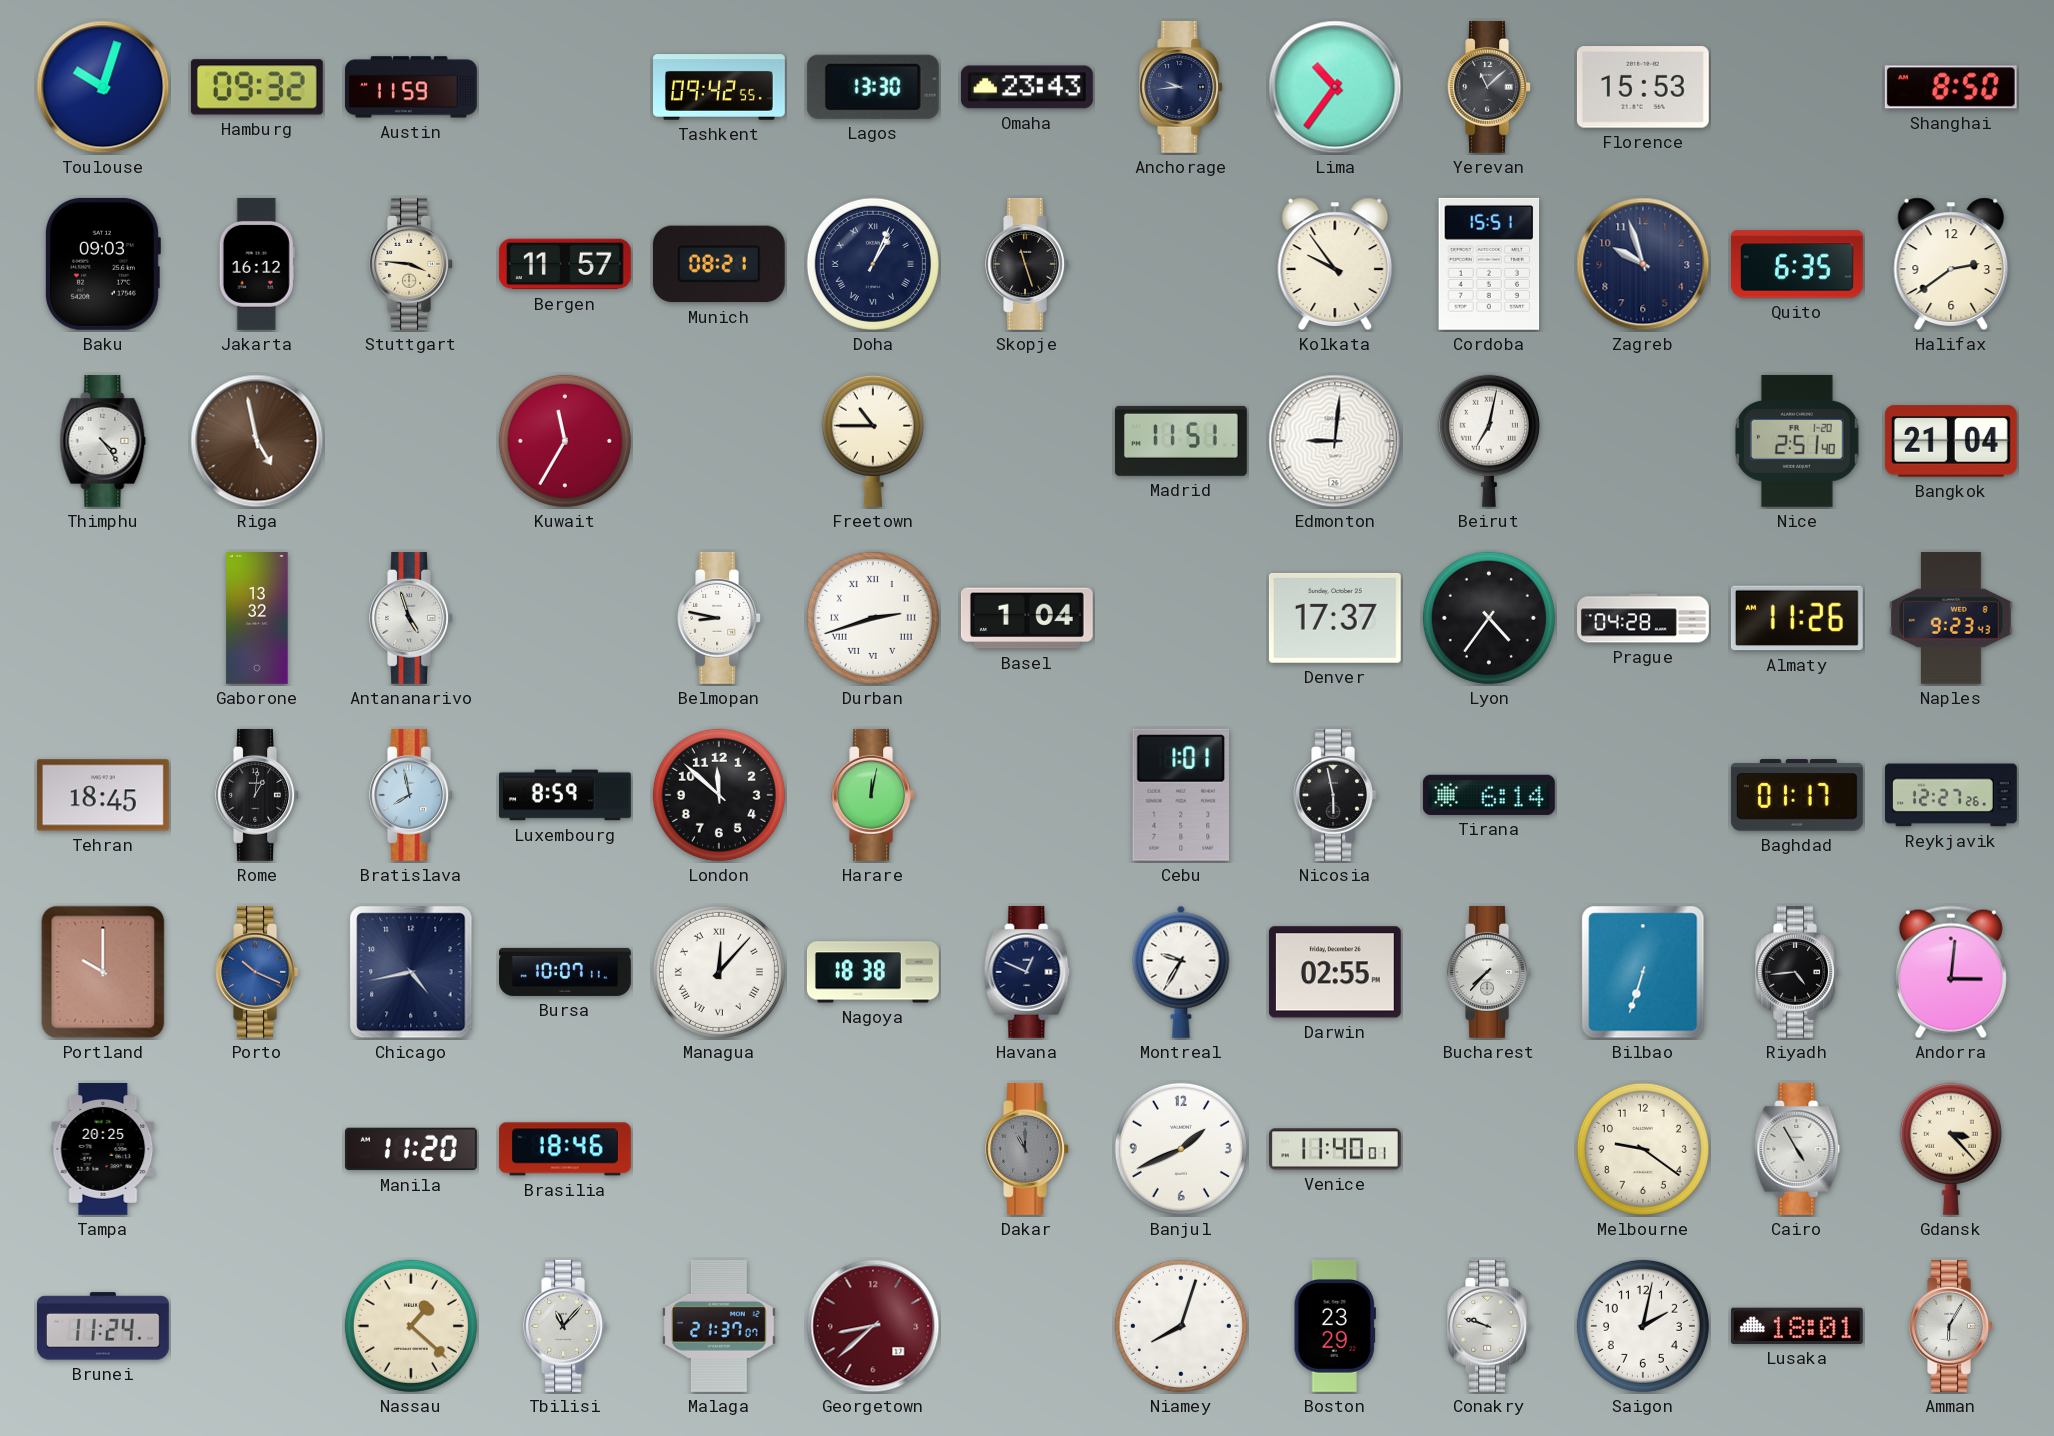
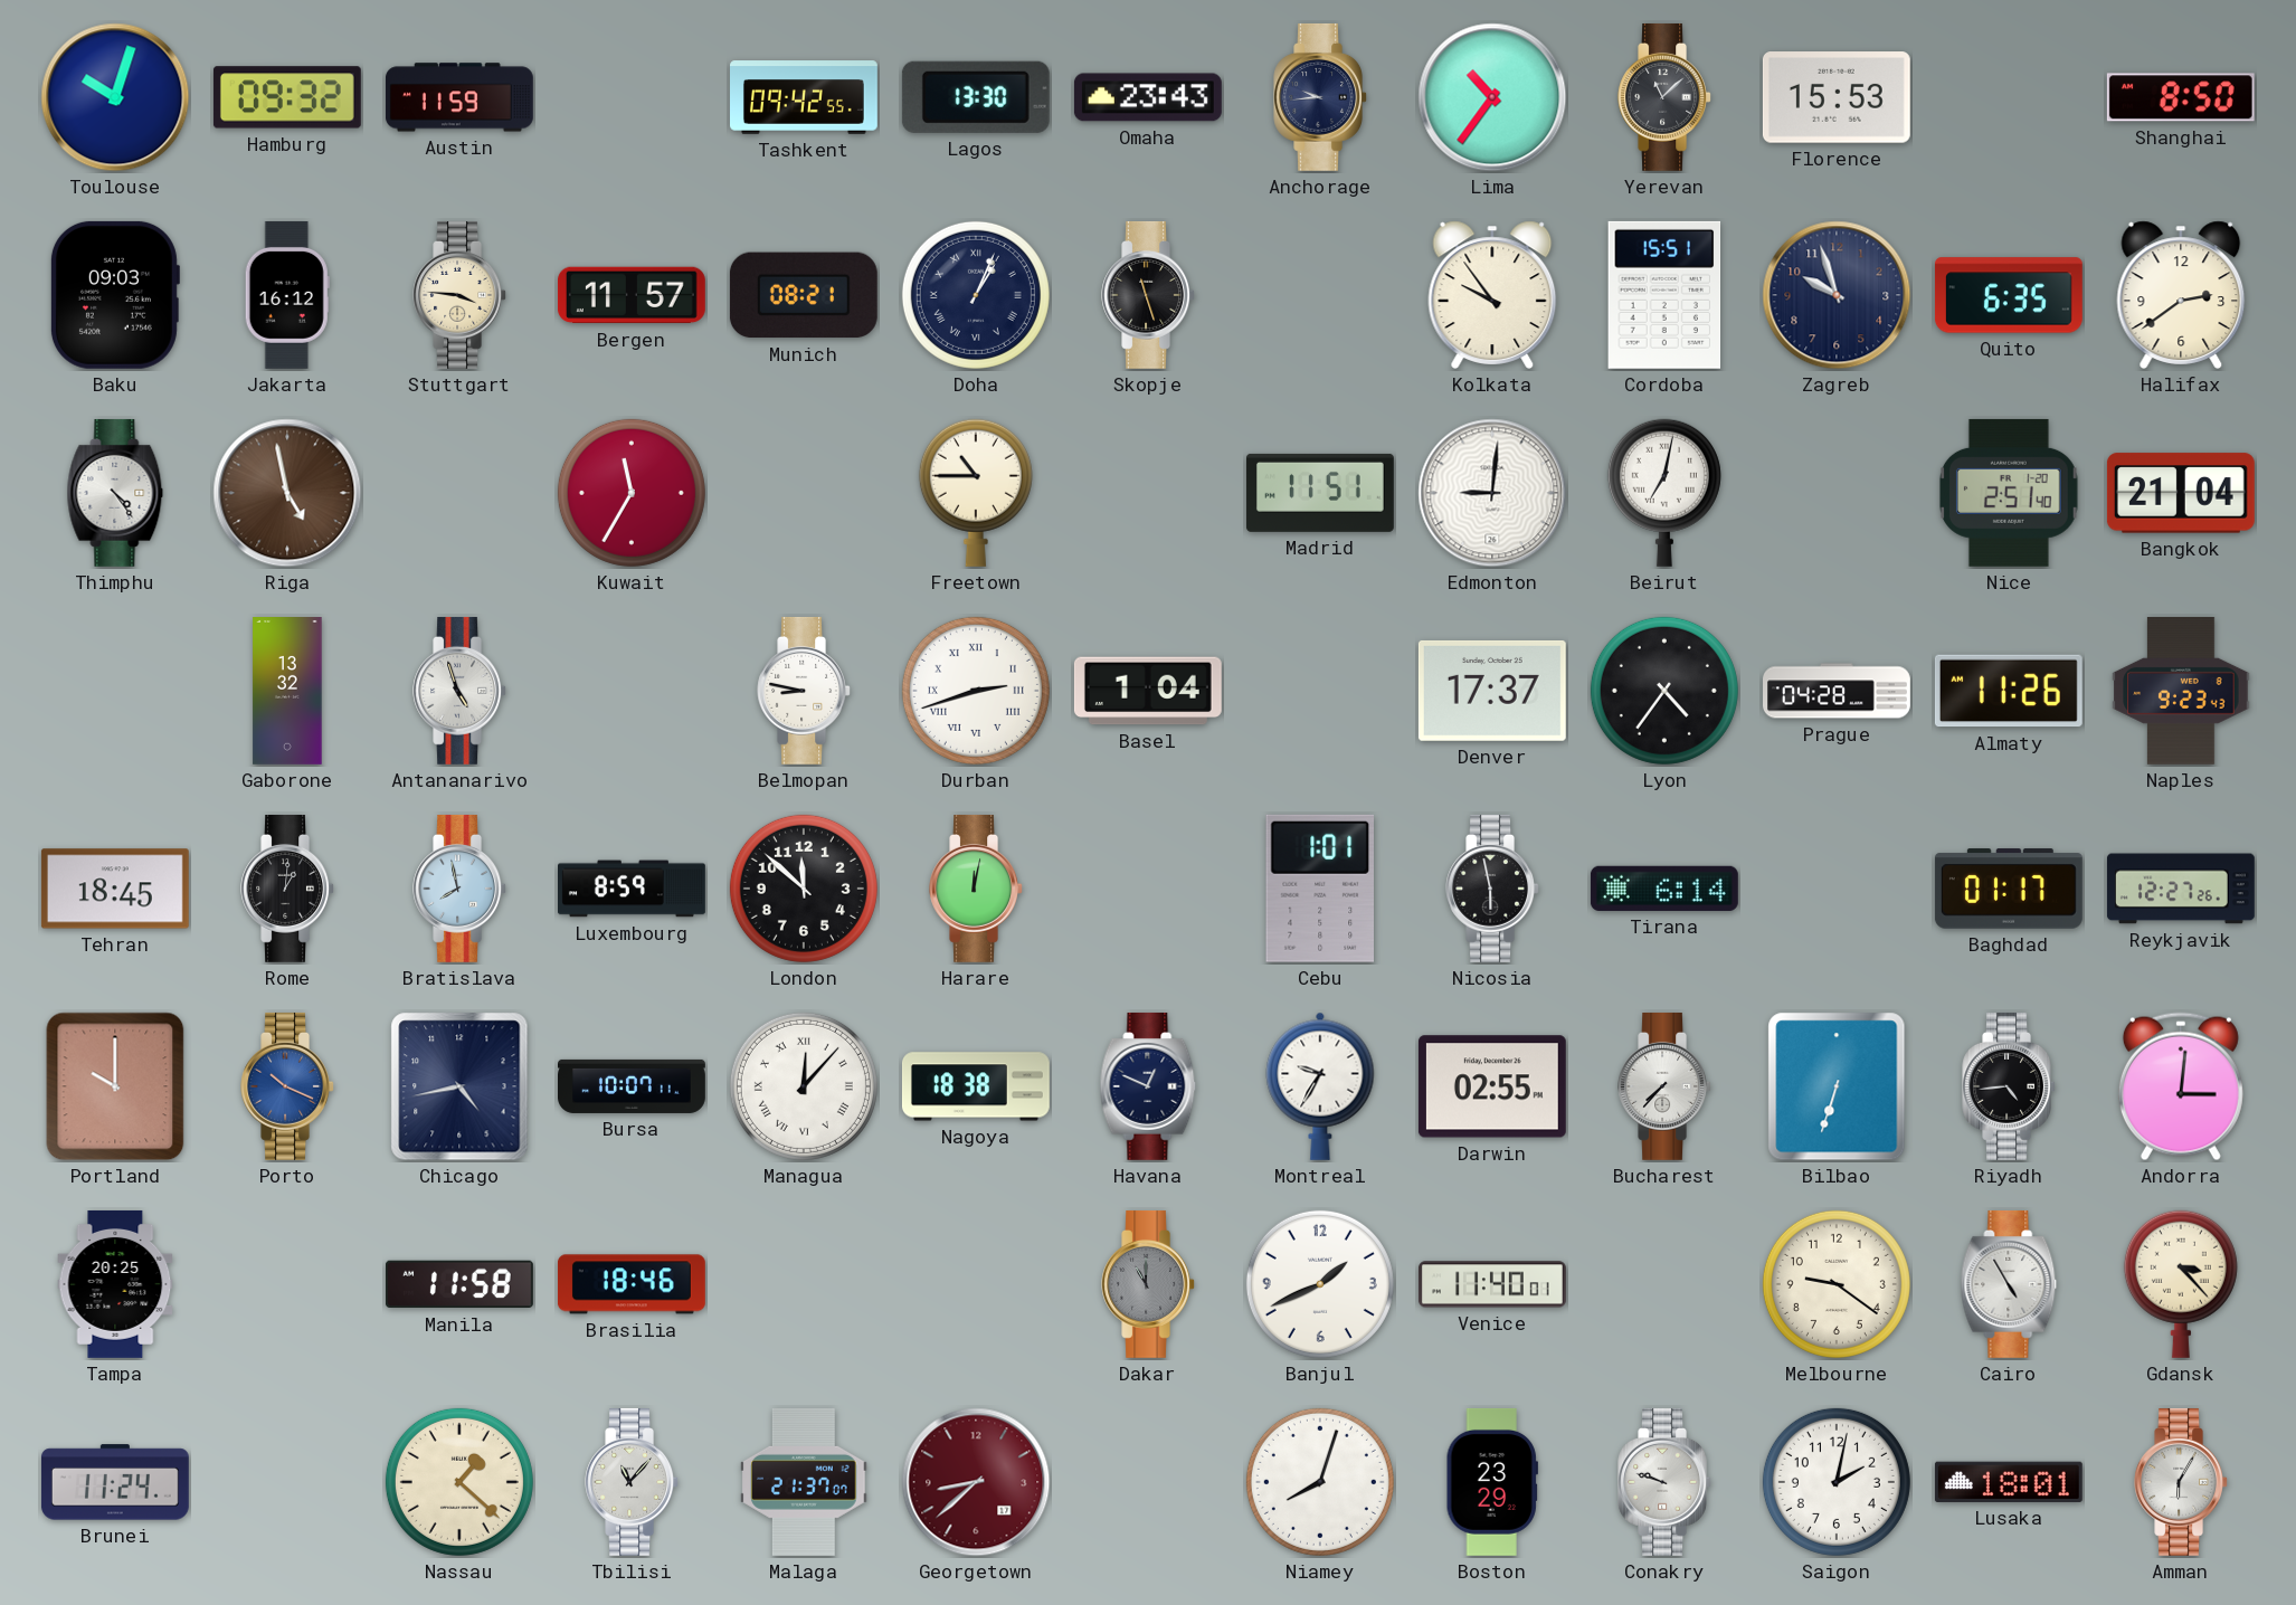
Manila: 11:20 -> 11:58
